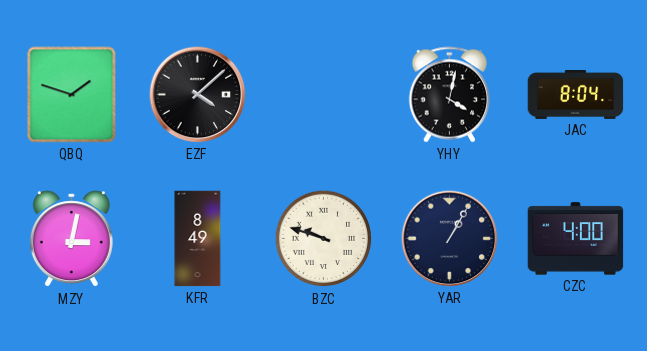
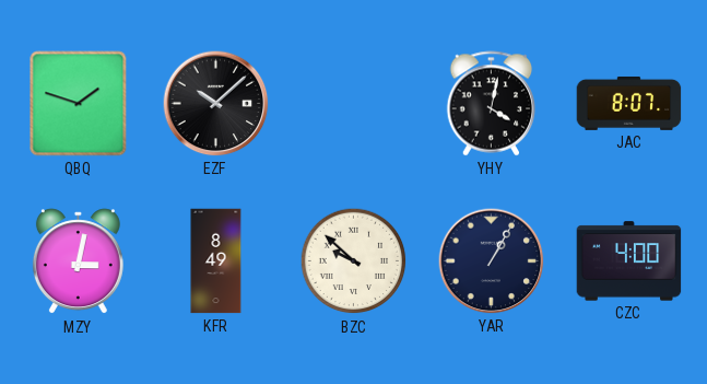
EZF: 4:08 -> 10:08
JAC: 8:04 -> 8:07
BZC: 9:48 -> 9:52
